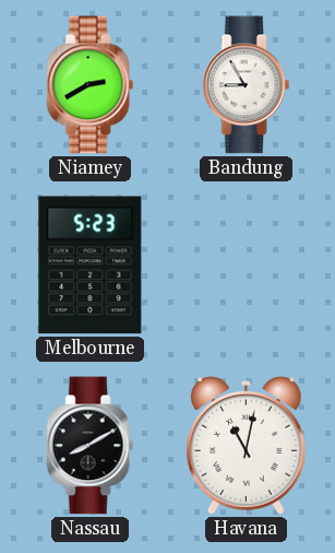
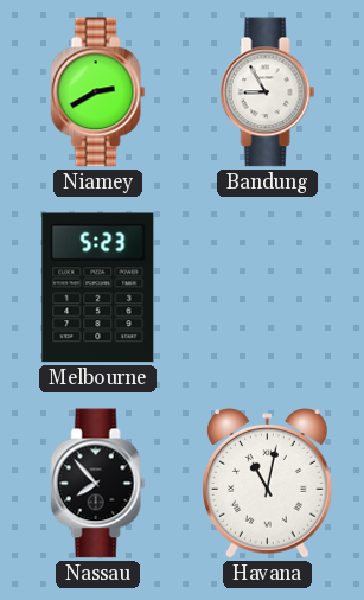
Nassau: 8:10 -> 7:53
